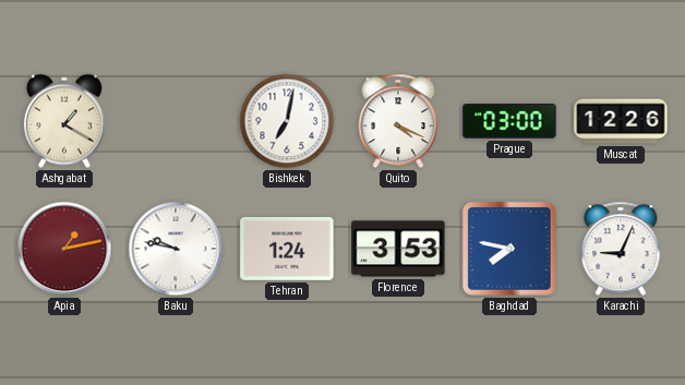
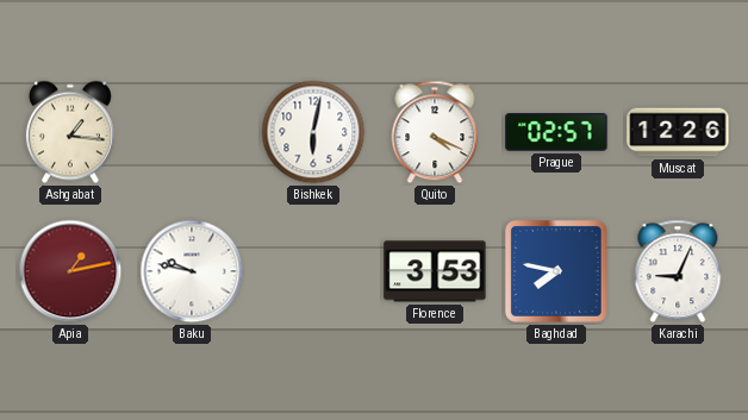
Ashgabat: 1:20 -> 1:16
Bishkek: 7:02 -> 6:02
Prague: 03:00 -> 02:57
Tehran: 1:24 -> none
